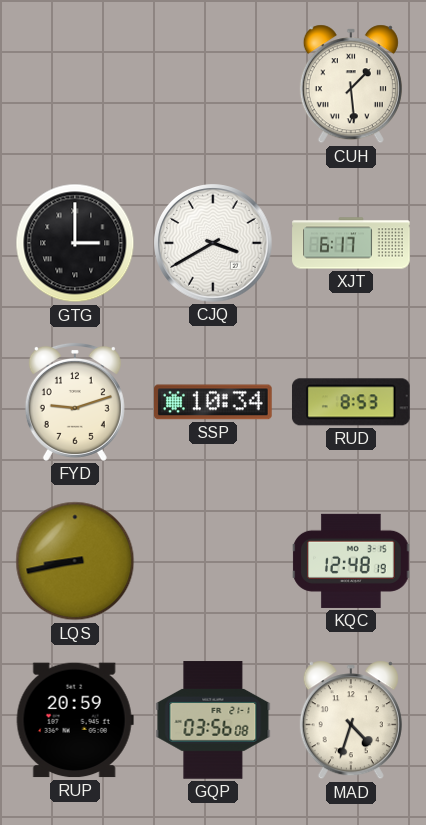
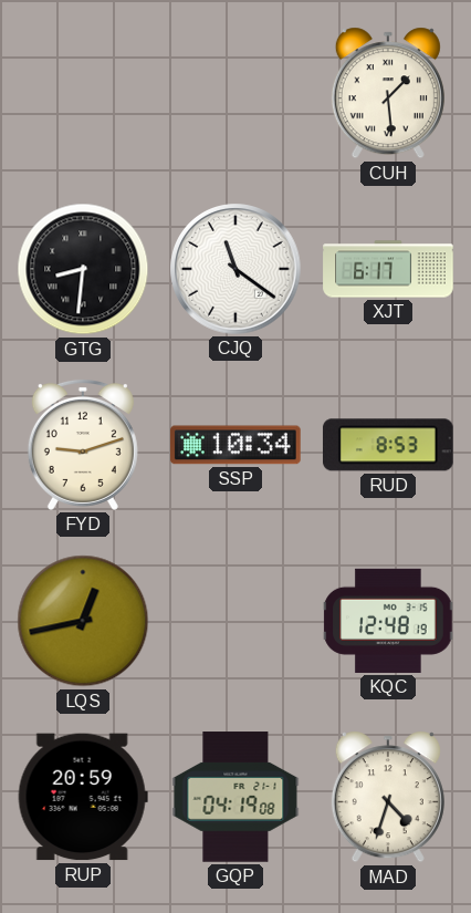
GTG: 3:00 -> 8:31
CJQ: 3:40 -> 11:21
LQS: 8:43 -> 12:43
GQP: 03:56 -> 04:19
